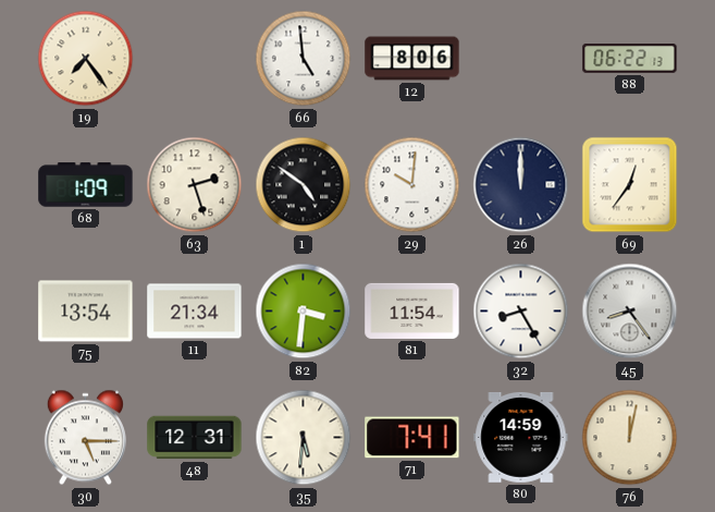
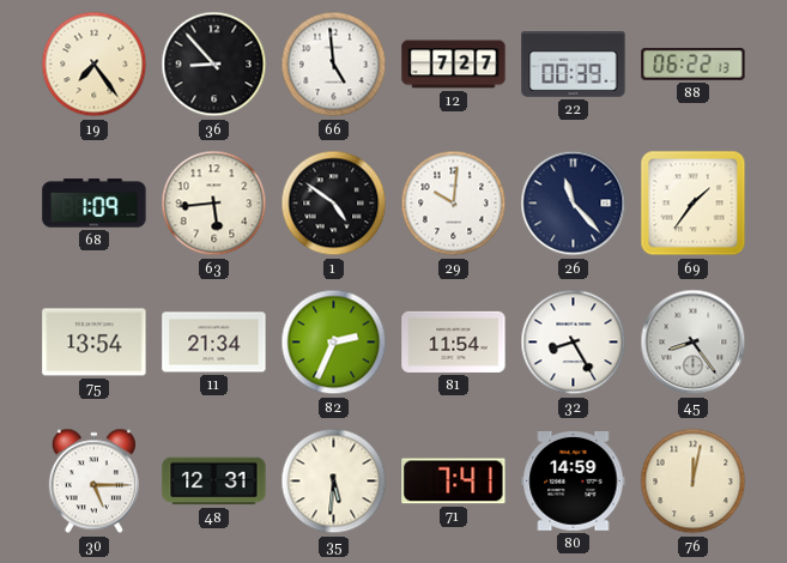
36: none -> 8:53
12: 8:06 -> 7:27
22: none -> 00:39
63: 2:27 -> 5:44
26: 12:00 -> 11:23
69: 12:36 -> 1:36
82: 3:31 -> 2:34
